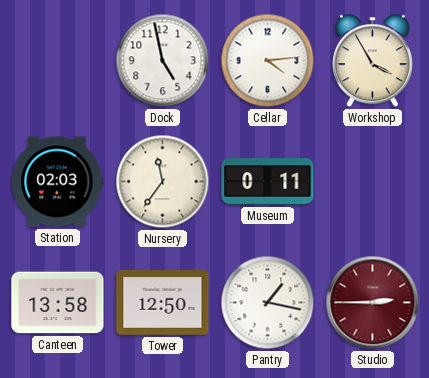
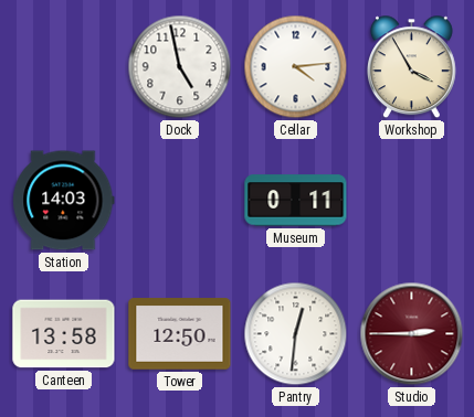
Station: 02:03 -> 14:03
Nursery: 11:36 -> none
Pantry: 1:17 -> 12:31
